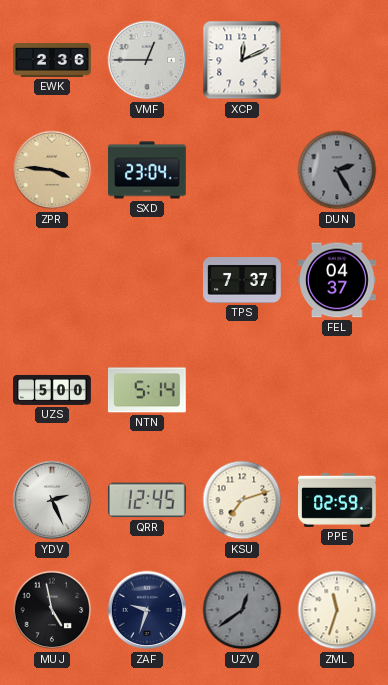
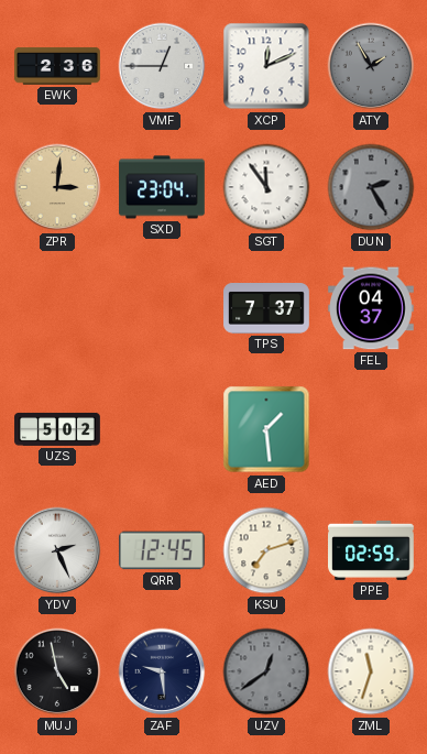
ATY: none -> 1:55
ZPR: 3:46 -> 3:01
SGT: none -> 11:54
UZS: 5:00 -> 5:02
NTN: 5:14 -> none
AED: none -> 1:29
ZAF: 9:33 -> 9:29
